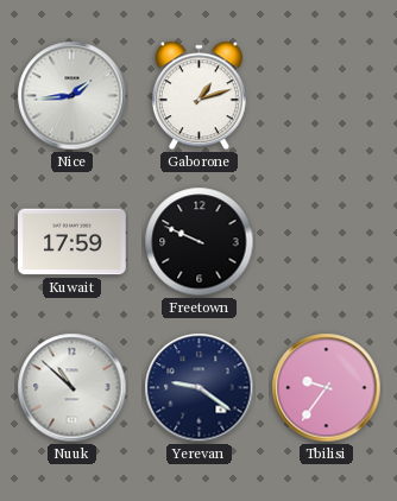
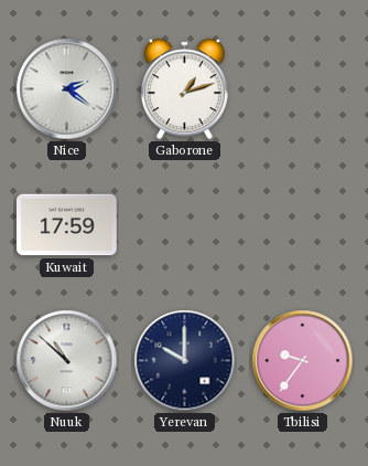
Nice: 1:44 -> 2:21
Freetown: 9:49 -> none
Yerevan: 9:21 -> 10:00
